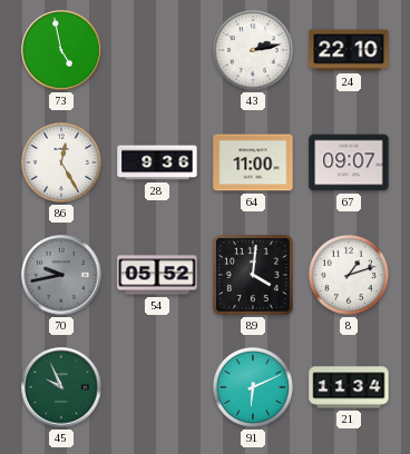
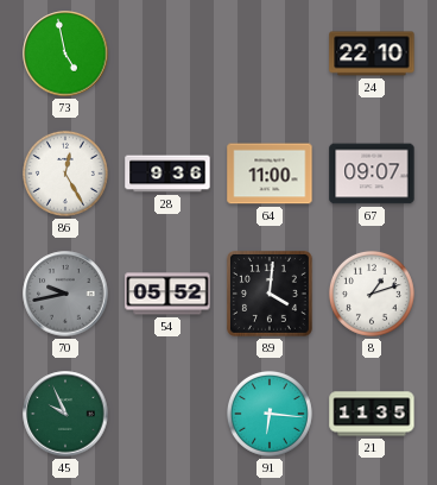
43: 2:13 -> none
91: 6:11 -> 6:16
21: 11:34 -> 11:35
